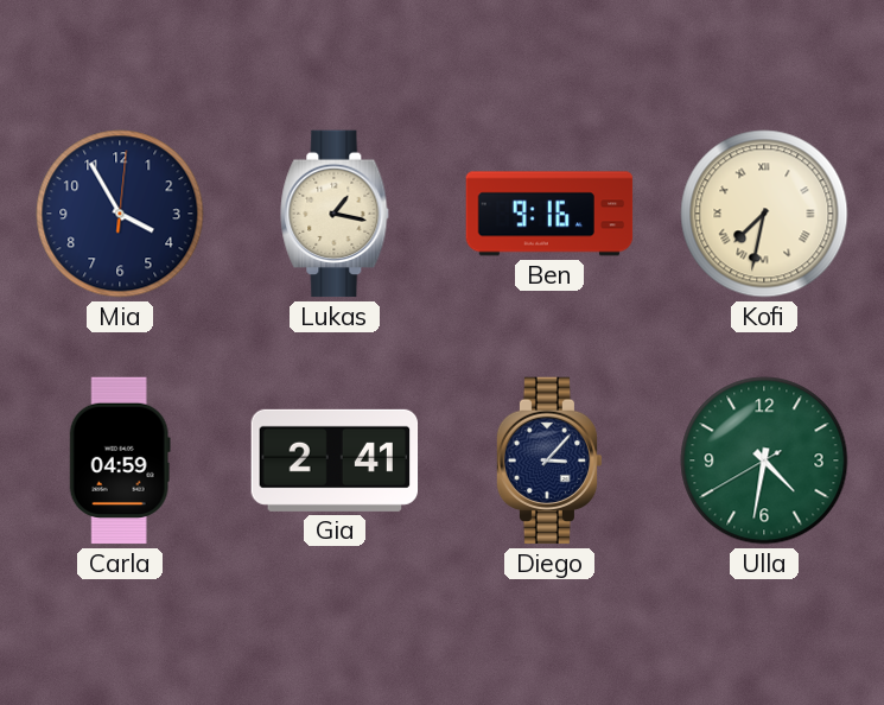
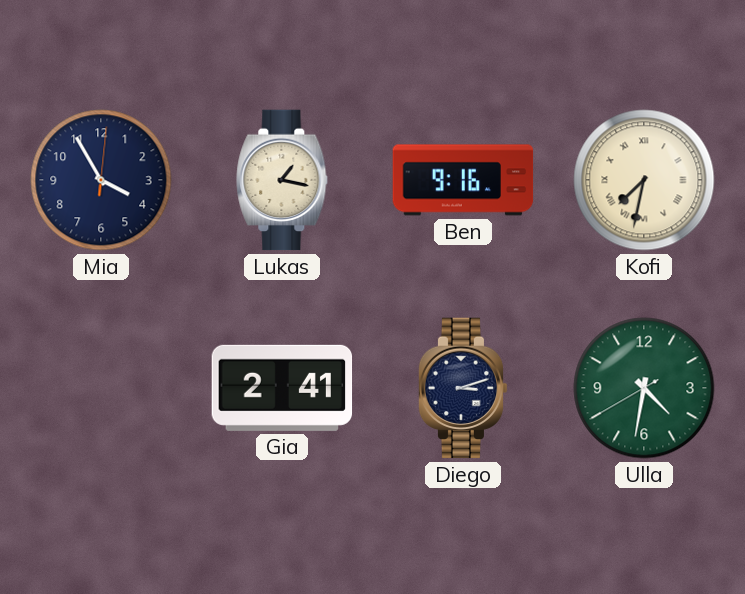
Carla: 04:59 -> none
Diego: 3:07 -> 3:12
